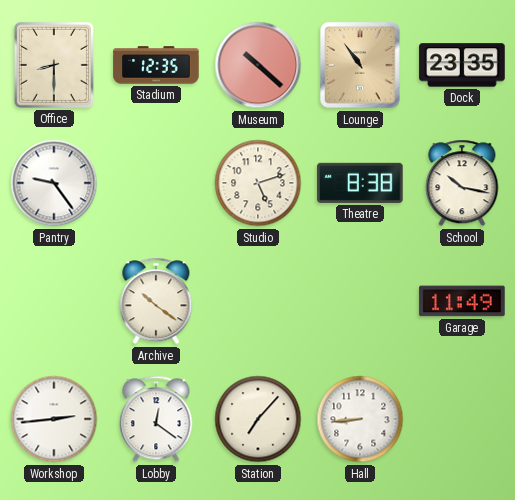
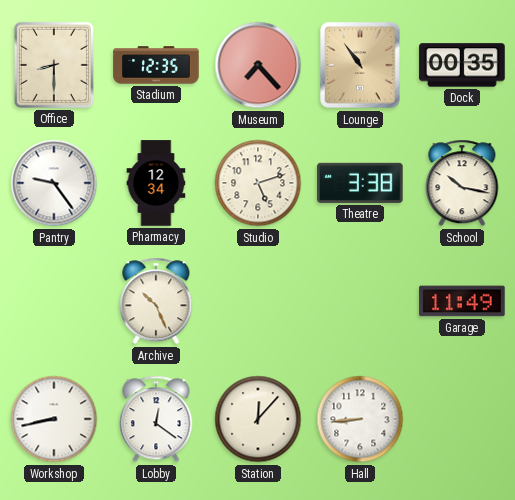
Museum: 10:22 -> 7:23
Dock: 23:35 -> 00:35
Pharmacy: none -> 12:34
Theatre: 8:38 -> 3:38
Archive: 10:21 -> 10:26
Workshop: 2:44 -> 8:43
Station: 7:07 -> 12:07
